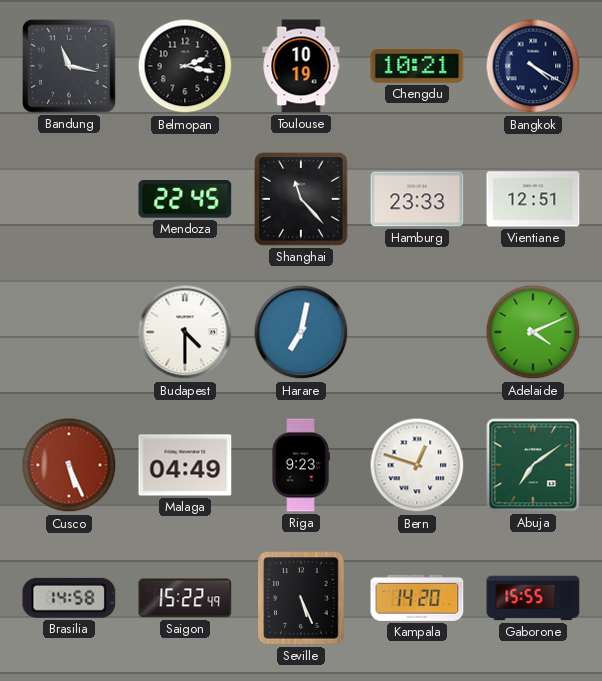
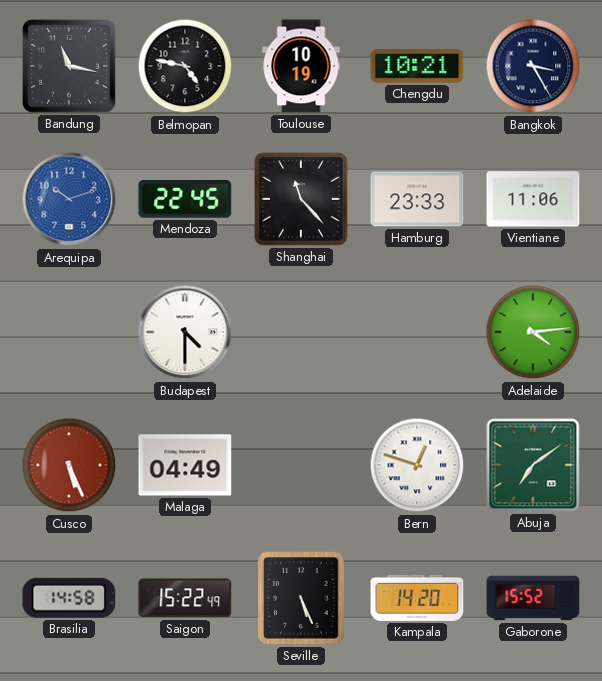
Belmopan: 2:17 -> 4:47
Bangkok: 4:20 -> 3:25
Arequipa: none -> 10:12
Vientiane: 12:51 -> 11:06
Harare: 7:02 -> none
Adelaide: 4:11 -> 4:14
Riga: 9:23 -> none
Gaborone: 15:55 -> 15:52
